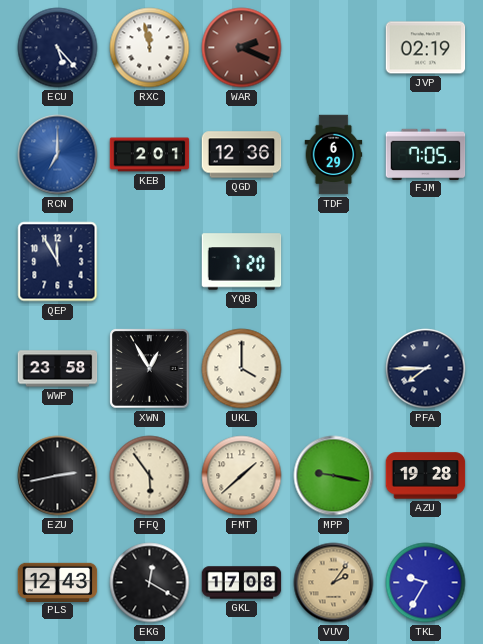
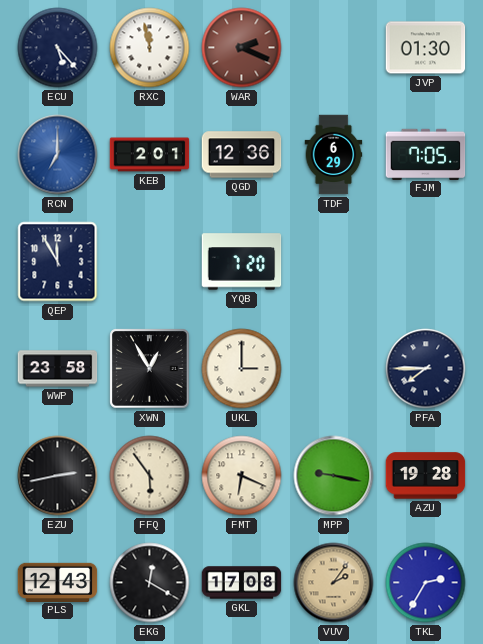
JVP: 02:19 -> 01:30
UKL: 4:00 -> 3:00
FMT: 1:38 -> 6:19
TKL: 9:35 -> 2:35
